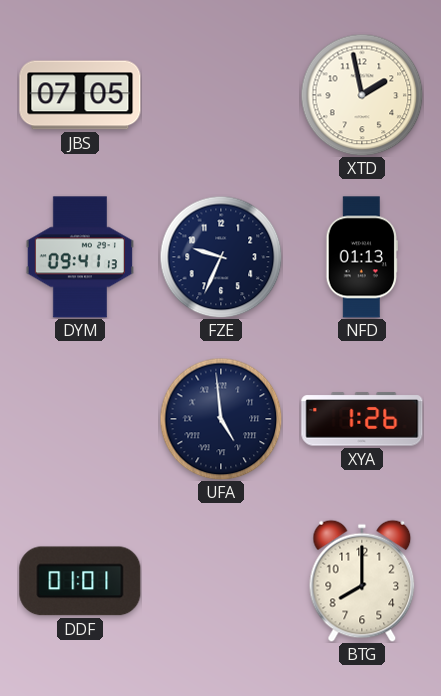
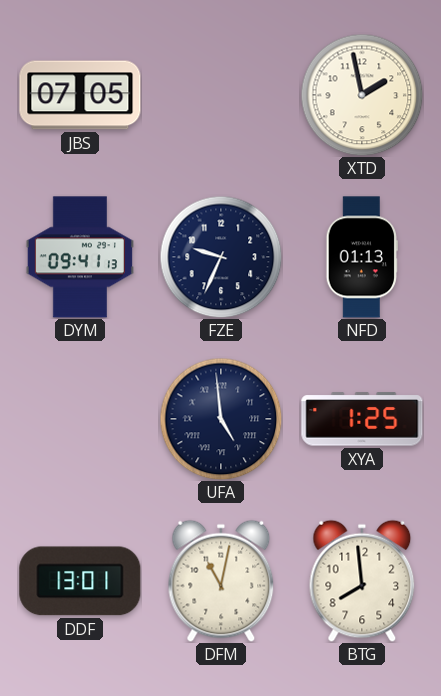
XYA: 1:26 -> 1:25
DDF: 01:01 -> 13:01
DFM: none -> 11:02
BTG: 8:00 -> 7:59
